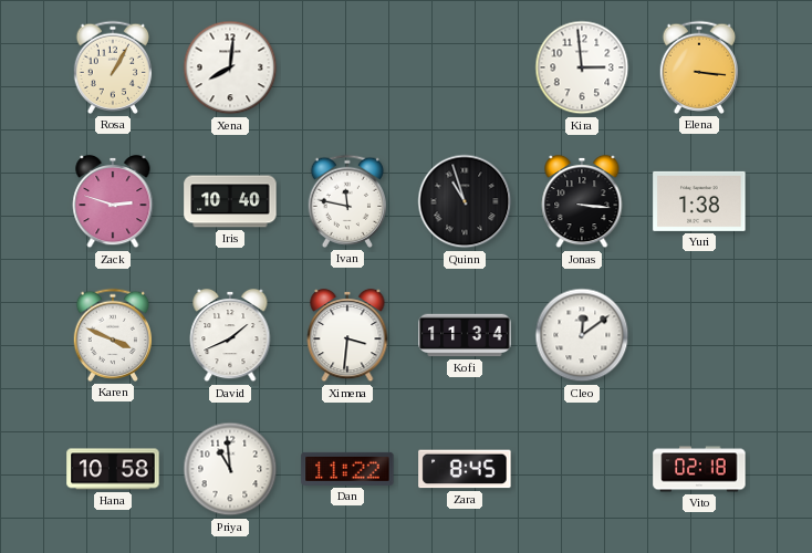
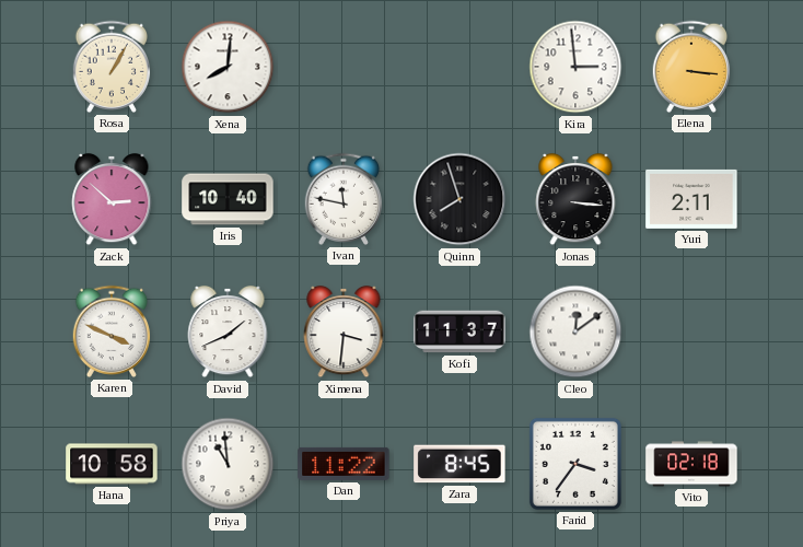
Zack: 2:48 -> 2:52
Quinn: 10:57 -> 7:57
Yuri: 1:38 -> 2:11
Kofi: 11:34 -> 11:37
Farid: none -> 3:36
